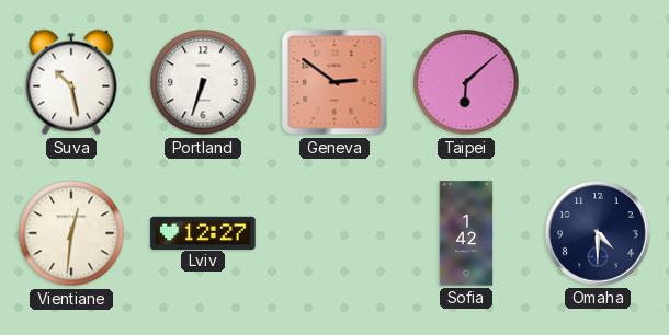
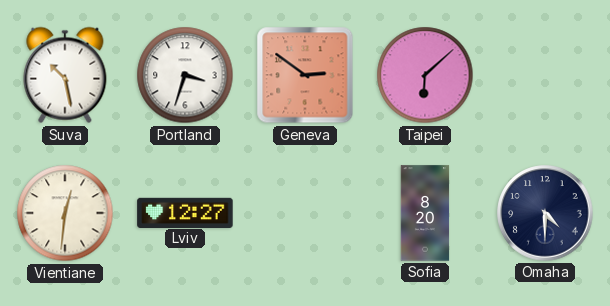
Portland: 6:33 -> 3:33
Sofia: 1:42 -> 8:20
